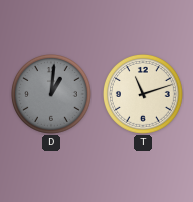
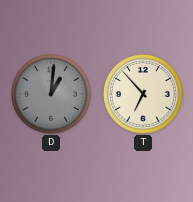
T: 11:12 -> 6:53
